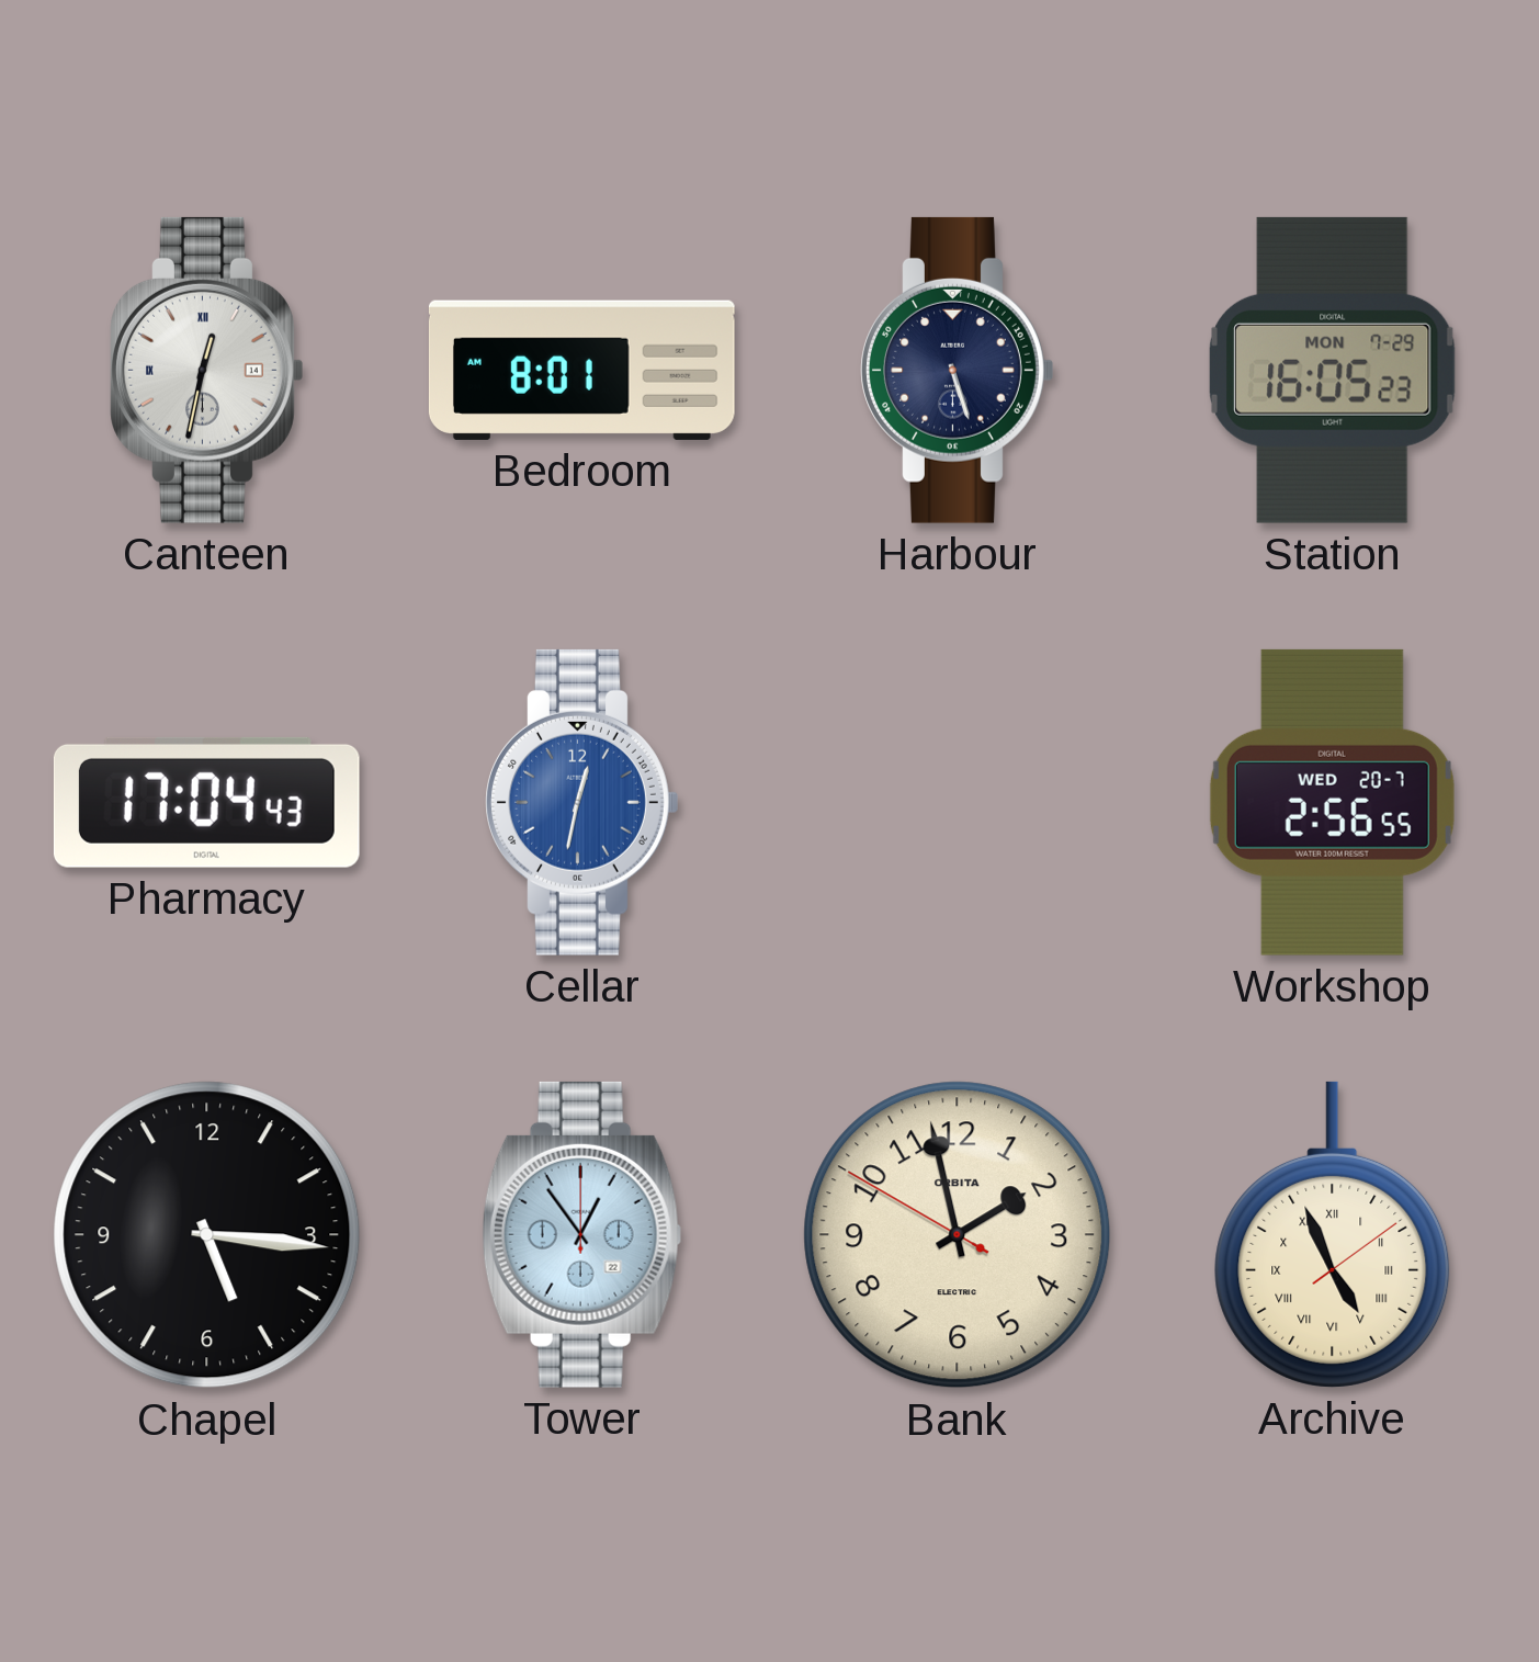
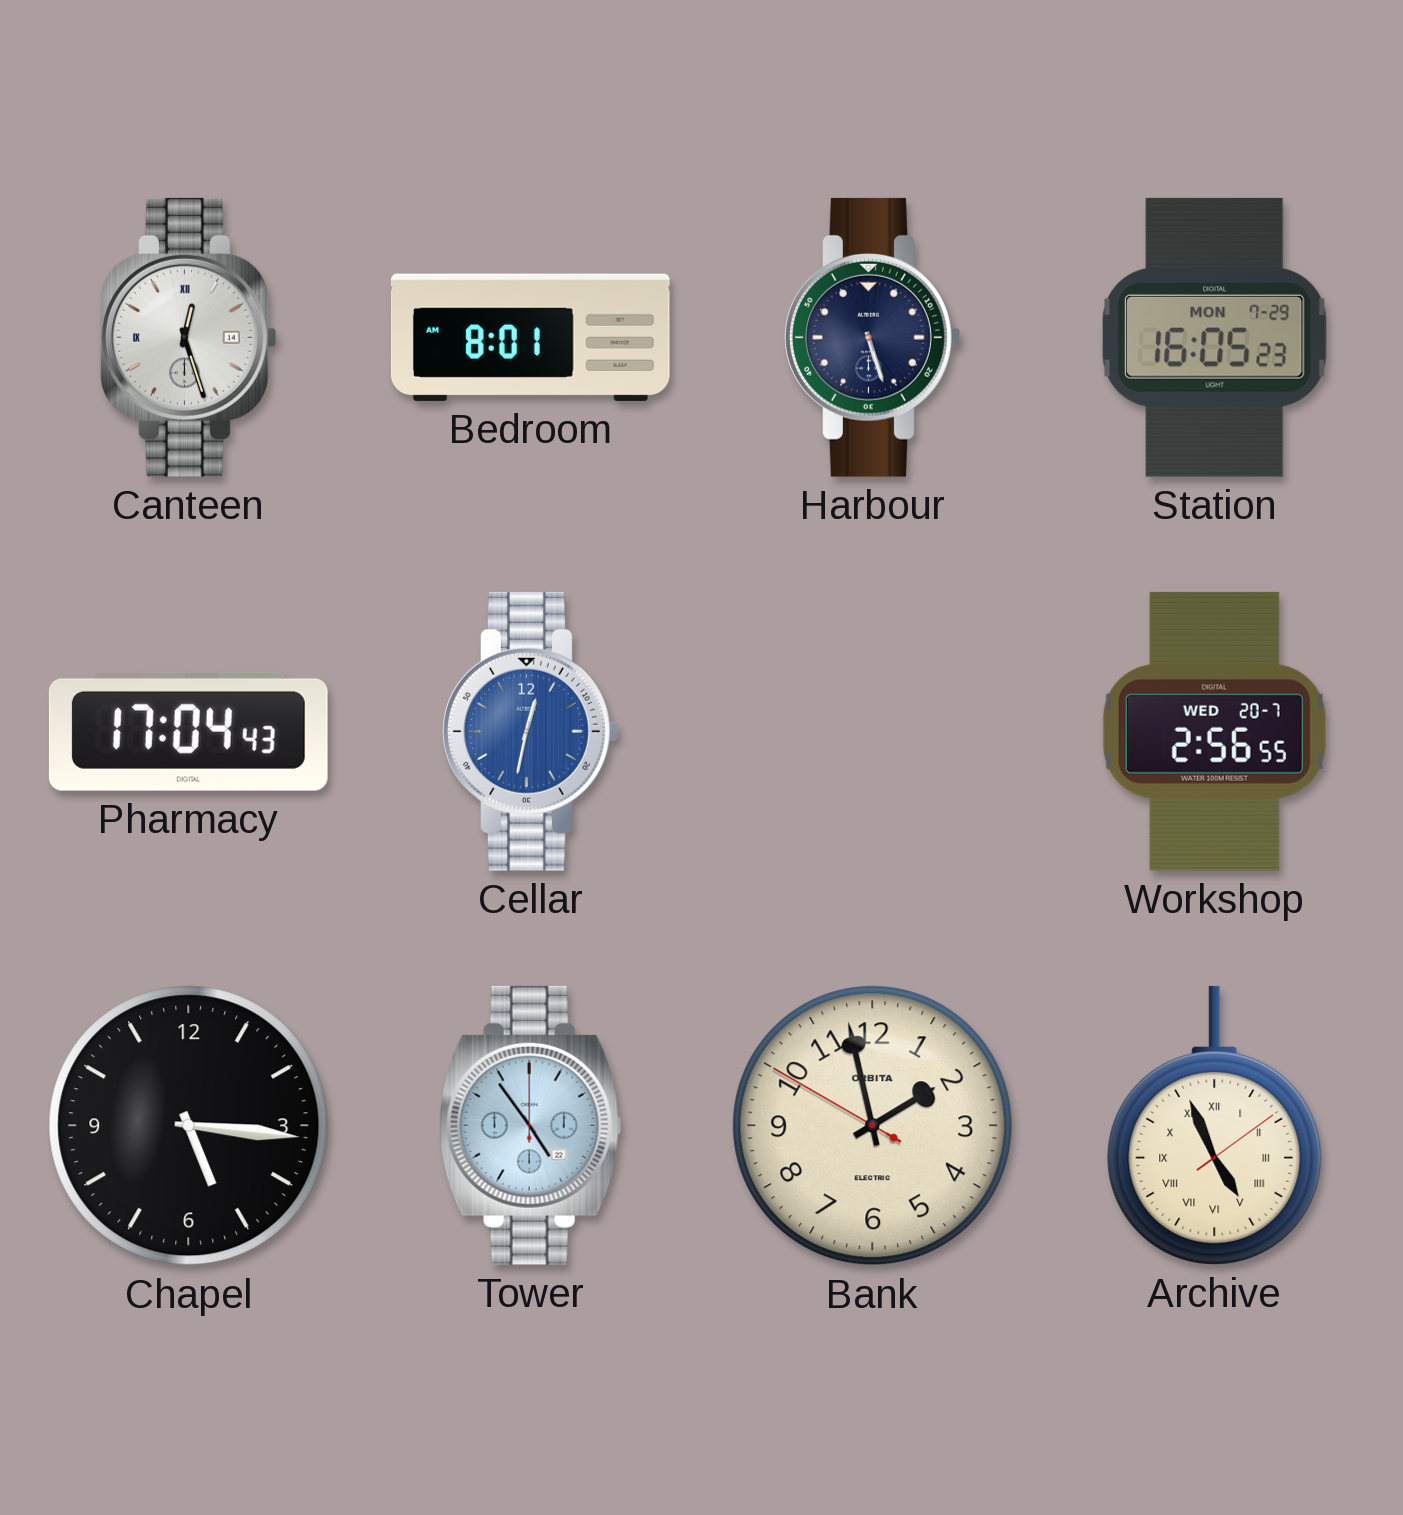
Canteen: 12:32 -> 12:27
Tower: 12:54 -> 4:54
